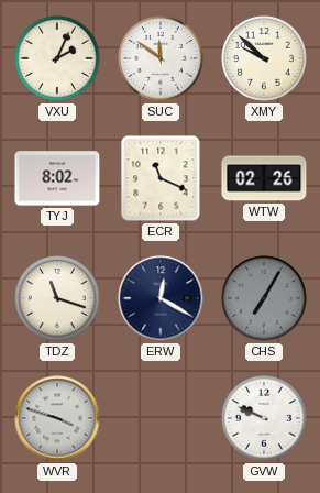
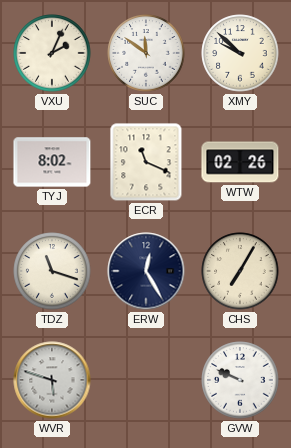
ERW: 12:20 -> 12:25
CHS dial: grey -> cream
WVR: 3:48 -> 5:48
